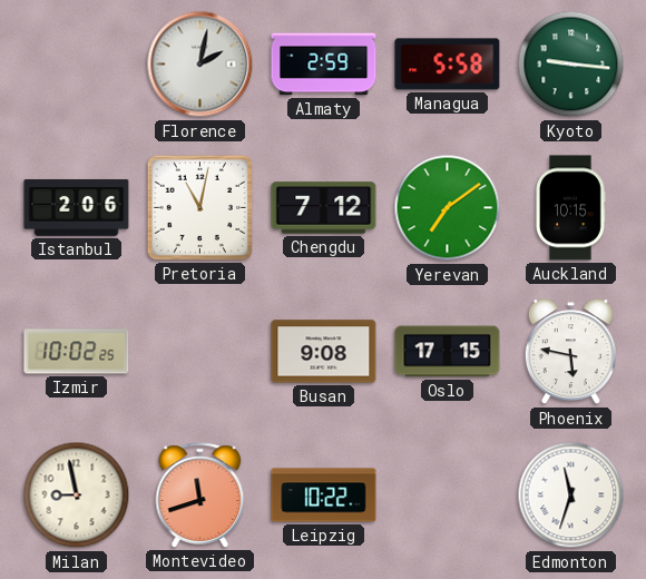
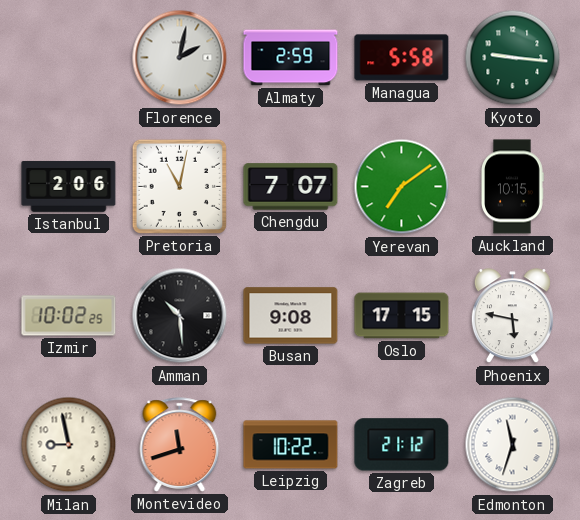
Chengdu: 7:12 -> 7:07
Amman: none -> 10:29
Zagreb: none -> 21:12
